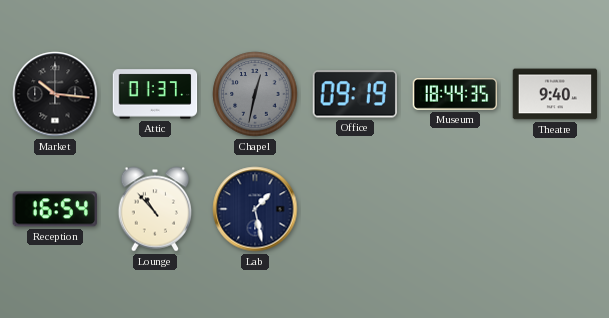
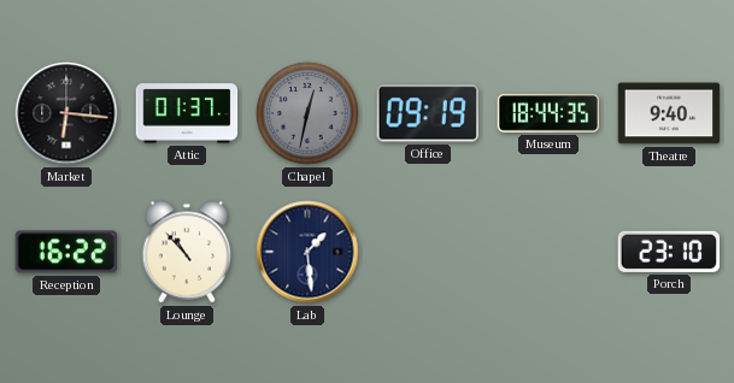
Market: 10:16 -> 6:16
Reception: 16:54 -> 16:22
Lab: 1:28 -> 1:29
Porch: none -> 23:10
